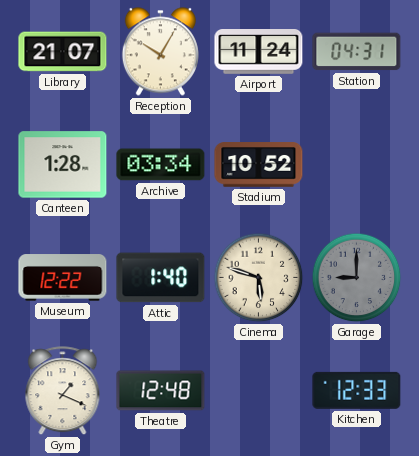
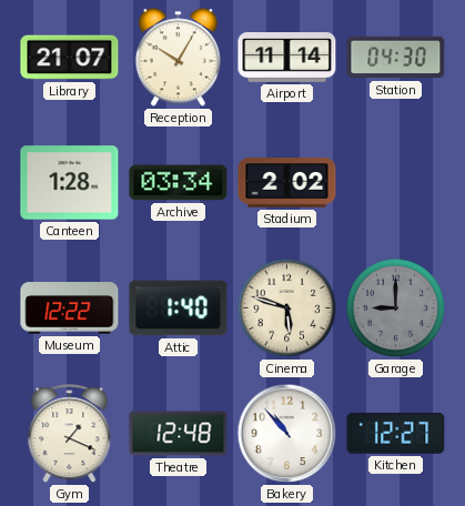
Airport: 11:24 -> 11:14
Station: 04:31 -> 04:30
Stadium: 10:52 -> 2:02
Bakery: none -> 10:53
Kitchen: 12:33 -> 12:27
